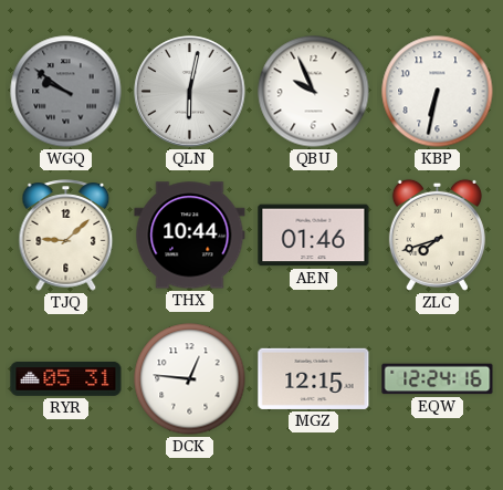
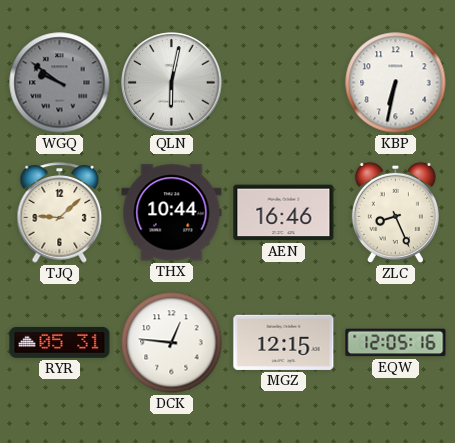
QBU: 9:56 -> none
AEN: 01:46 -> 16:46
ZLC: 7:42 -> 8:26
EQW: 12:24 -> 12:05
